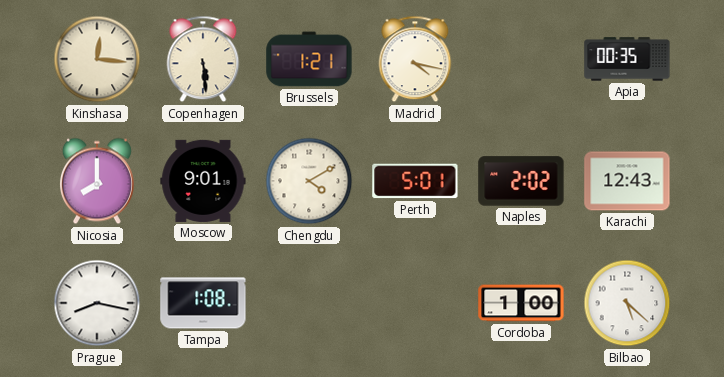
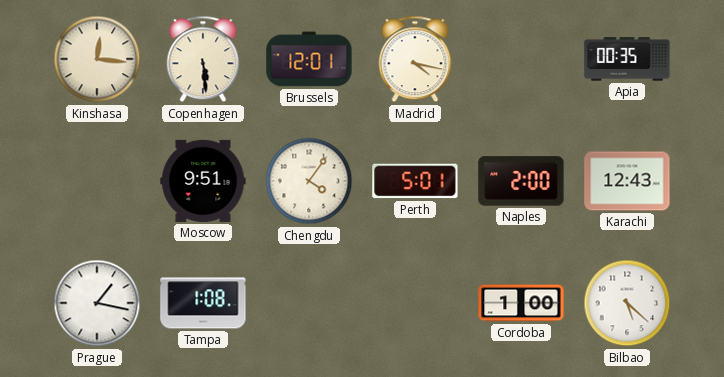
Brussels: 1:21 -> 12:01
Nicosia: 8:00 -> none
Moscow: 9:01 -> 9:51
Chengdu: 4:10 -> 4:06
Naples: 2:02 -> 2:00
Prague: 8:17 -> 1:17
